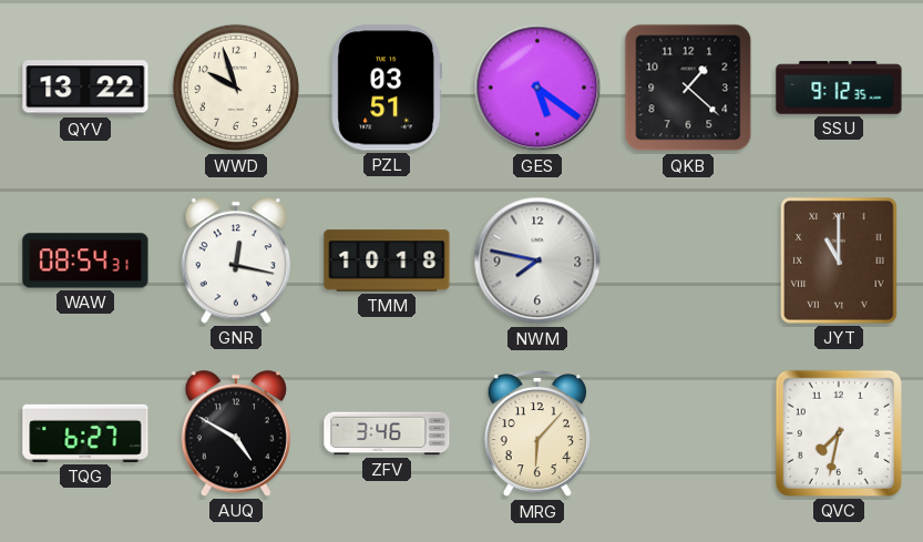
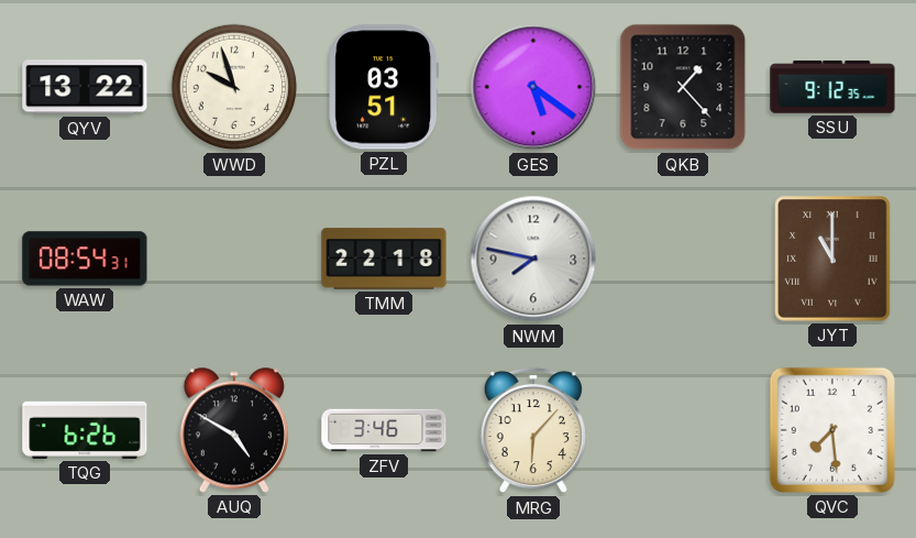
QKB: 1:22 -> 1:23
GNR: 12:17 -> none
TMM: 10:18 -> 22:18
TQG: 6:27 -> 6:26
QVC: 7:32 -> 7:29
